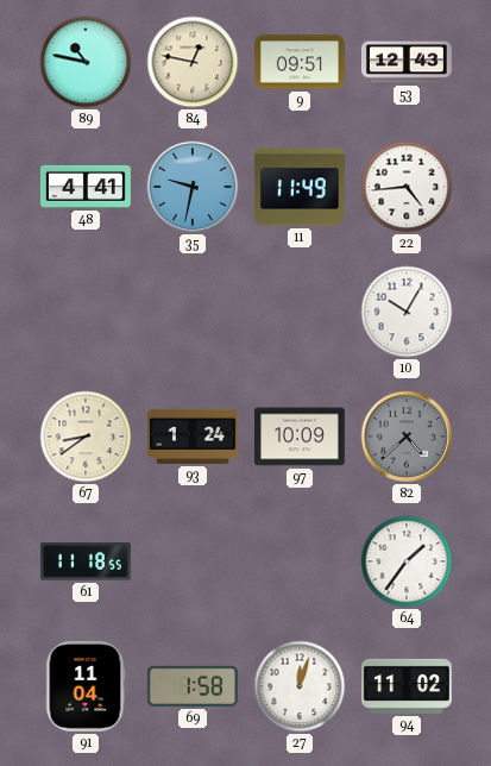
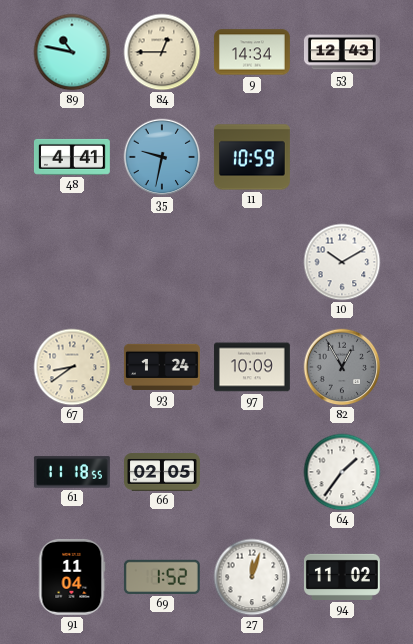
84: 12:47 -> 12:45
9: 09:51 -> 14:34
11: 11:49 -> 10:59
22: 4:44 -> none
10: 10:05 -> 10:10
82: 4:38 -> 12:55
66: none -> 02:05
69: 1:58 -> 1:52
